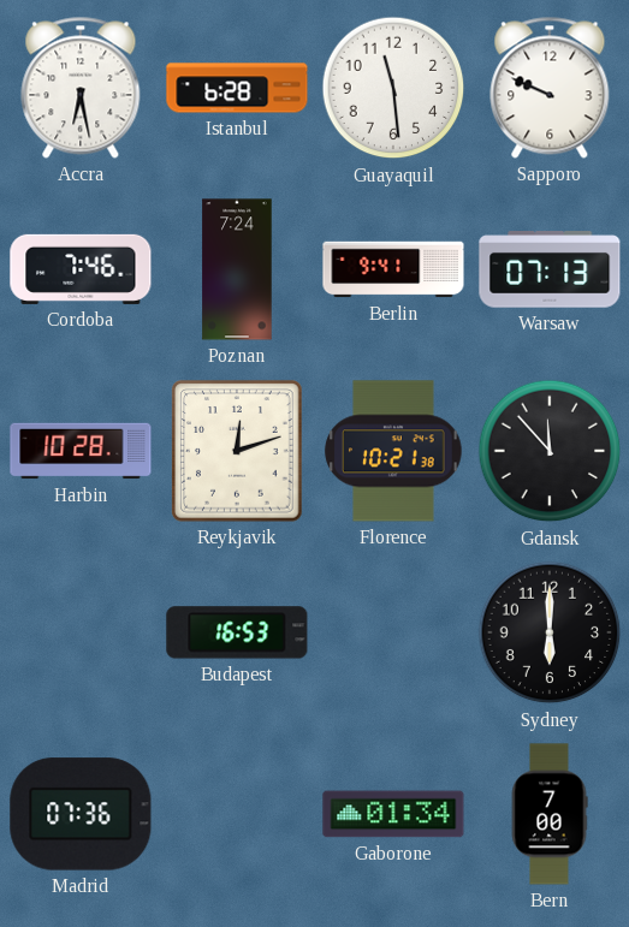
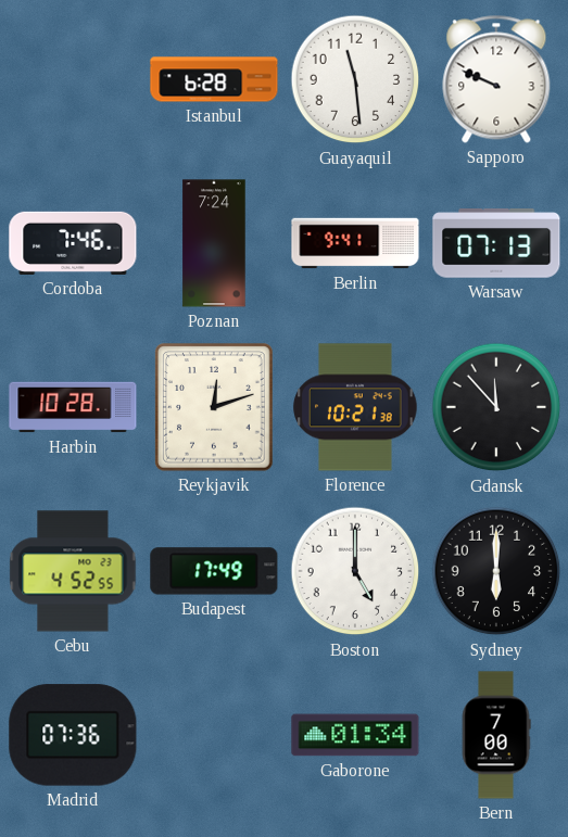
Accra: 6:28 -> none
Cebu: none -> 4:52
Budapest: 16:53 -> 17:49
Boston: none -> 5:00
